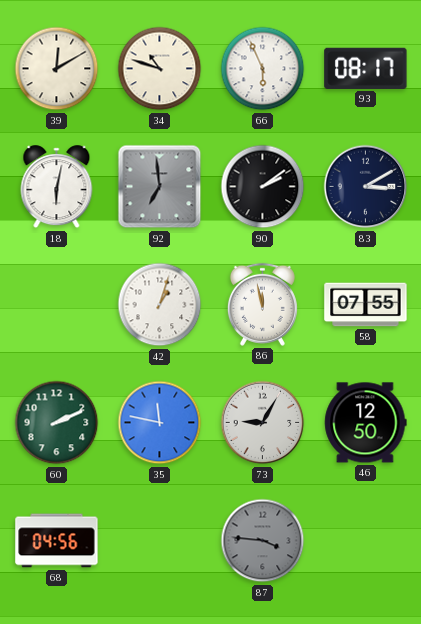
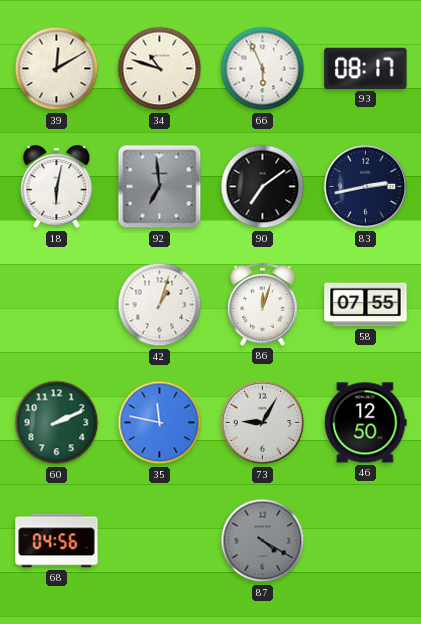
90: 2:09 -> 7:09
83: 3:10 -> 2:43
86: 11:58 -> 12:03
87: 3:46 -> 4:20
